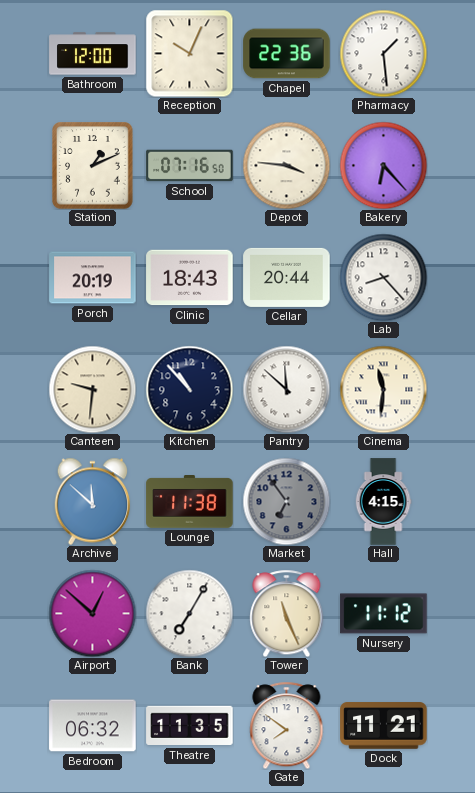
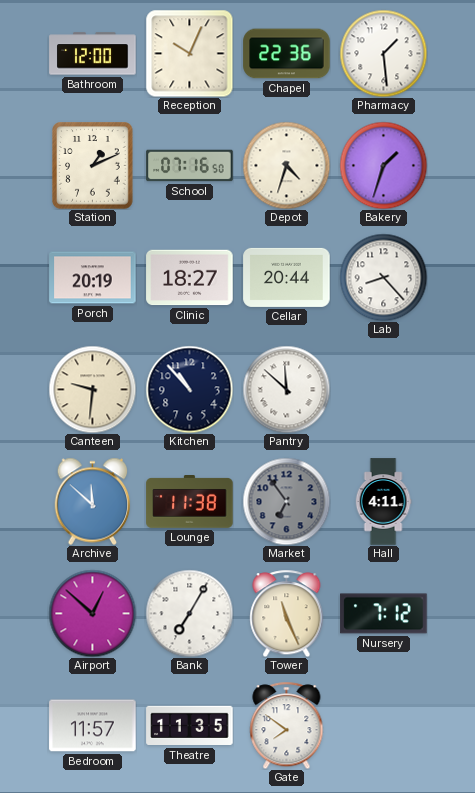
Depot: 3:46 -> 4:33
Bakery: 6:23 -> 1:33
Clinic: 18:43 -> 18:27
Cinema: 11:31 -> none
Hall: 4:15 -> 4:11
Nursery: 11:12 -> 7:12
Bedroom: 06:32 -> 11:57
Dock: 11:21 -> none
